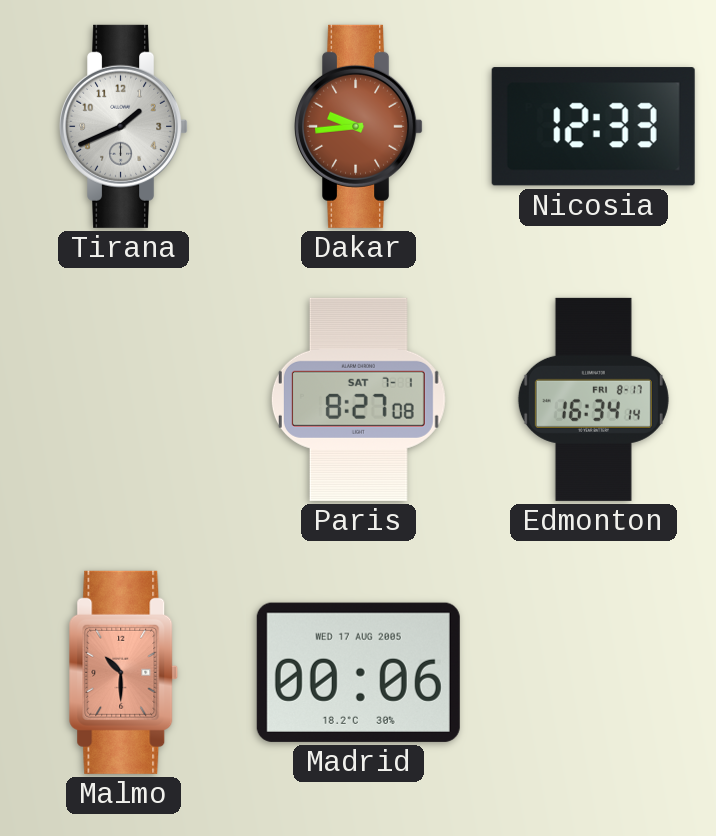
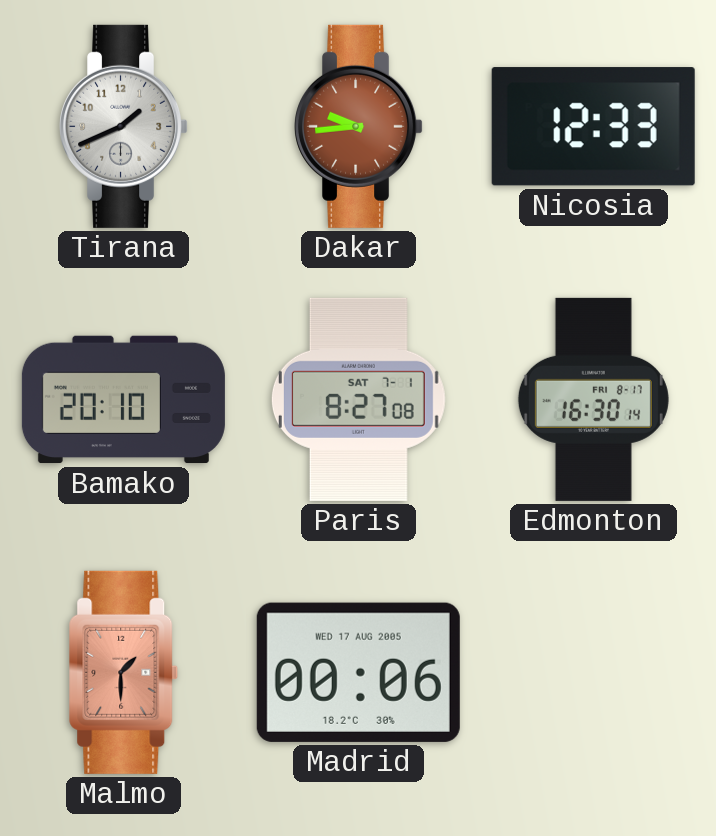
Bamako: none -> 20:10
Edmonton: 16:34 -> 16:30
Malmo: 10:30 -> 1:30
